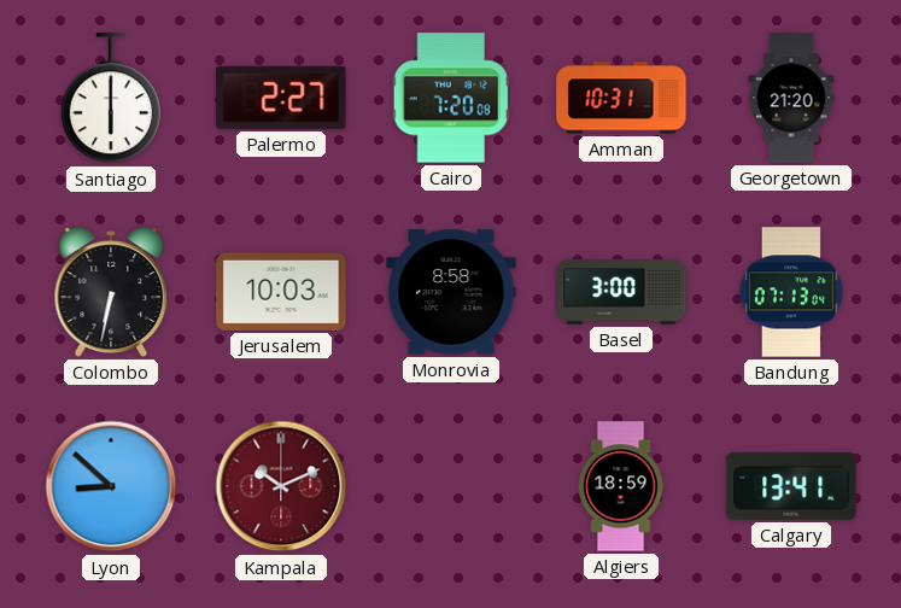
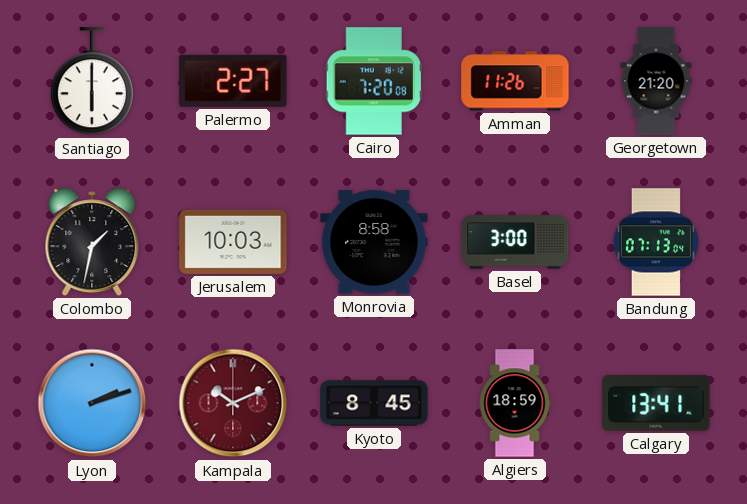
Amman: 10:31 -> 11:26
Colombo: 6:32 -> 1:32
Lyon: 8:52 -> 2:12
Kyoto: none -> 8:45
